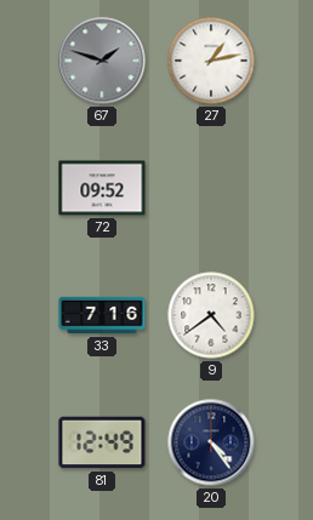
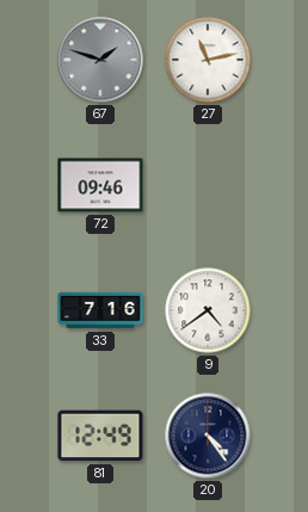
27: 1:13 -> 11:13
72: 09:52 -> 09:46
